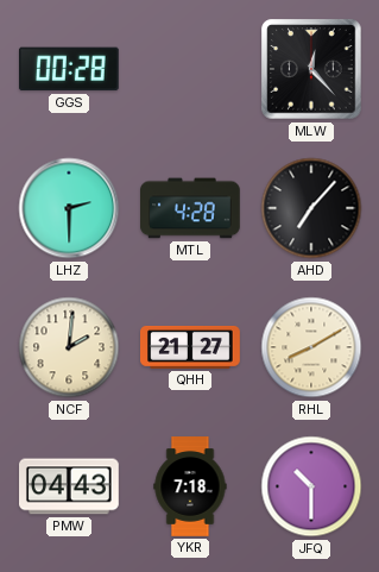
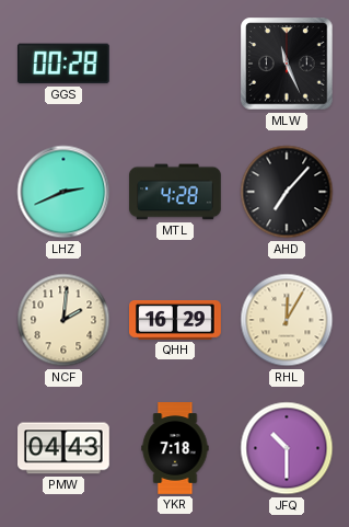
MLW: 12:23 -> 11:26
LHZ: 2:30 -> 2:41
QHH: 21:27 -> 16:29
RHL: 8:10 -> 12:05
